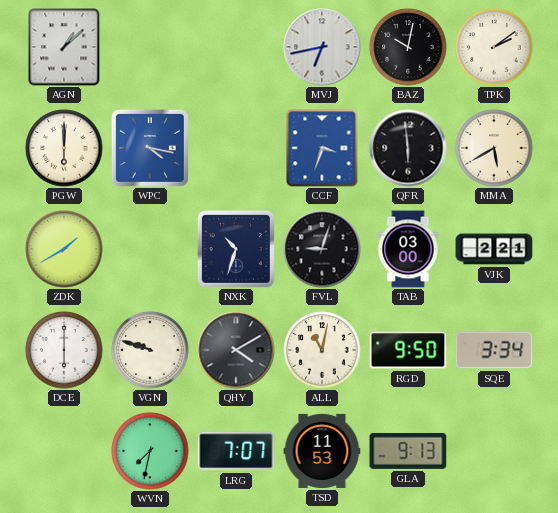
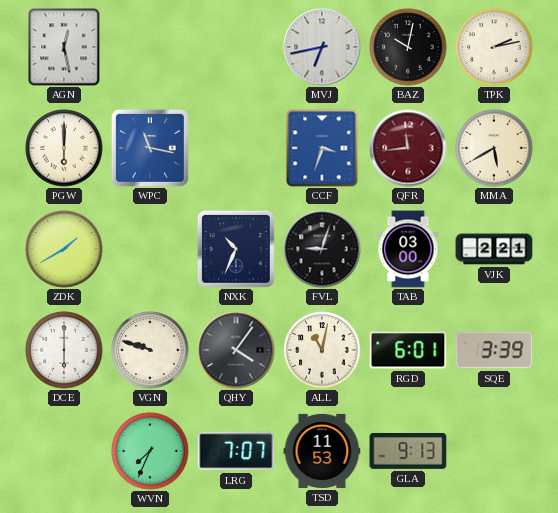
AGN: 1:08 -> 12:28
TPK: 2:09 -> 2:13
WPC: 4:17 -> 11:17
QFR: 5:59 -> 11:44
QFR dial: black -> burgundy
NXK: 10:33 -> 10:34
QHY: 4:10 -> 4:06
RGD: 9:50 -> 6:01
SQE: 3:34 -> 3:39
WVN: 7:32 -> 7:34
